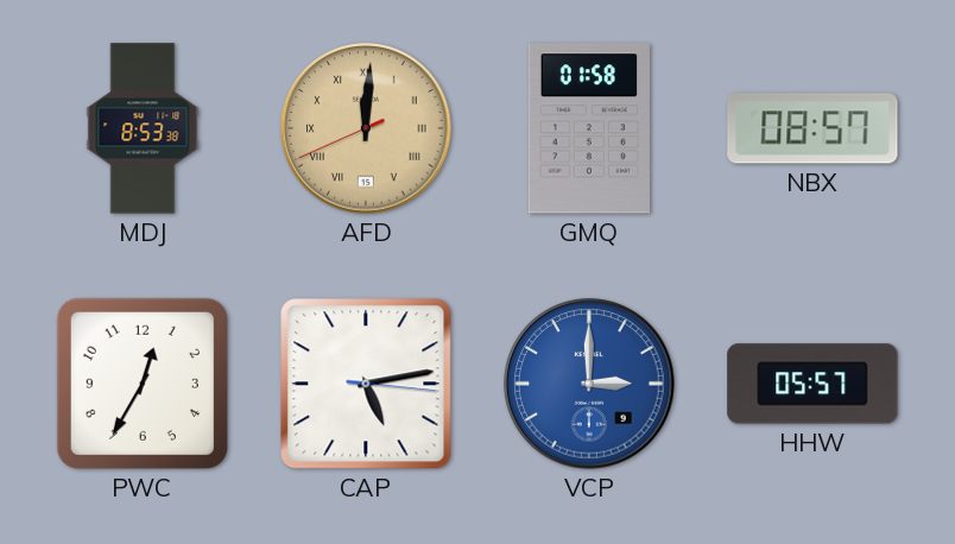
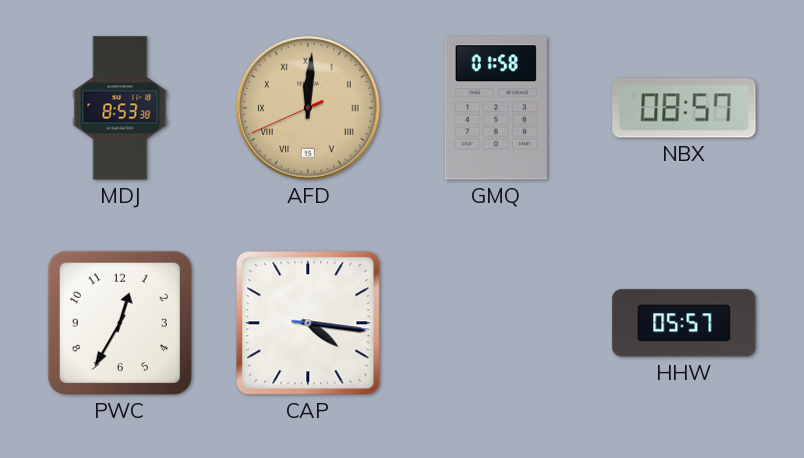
CAP: 5:13 -> 4:16
VCP: 3:00 -> none
